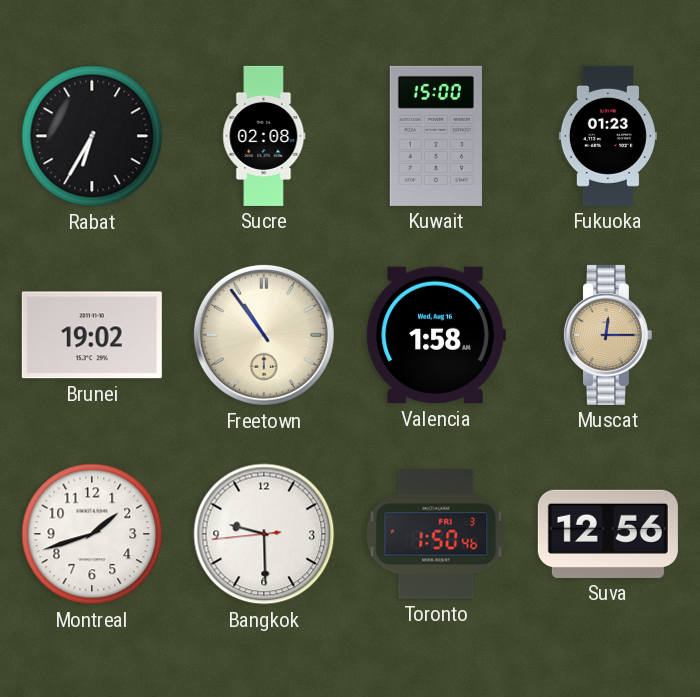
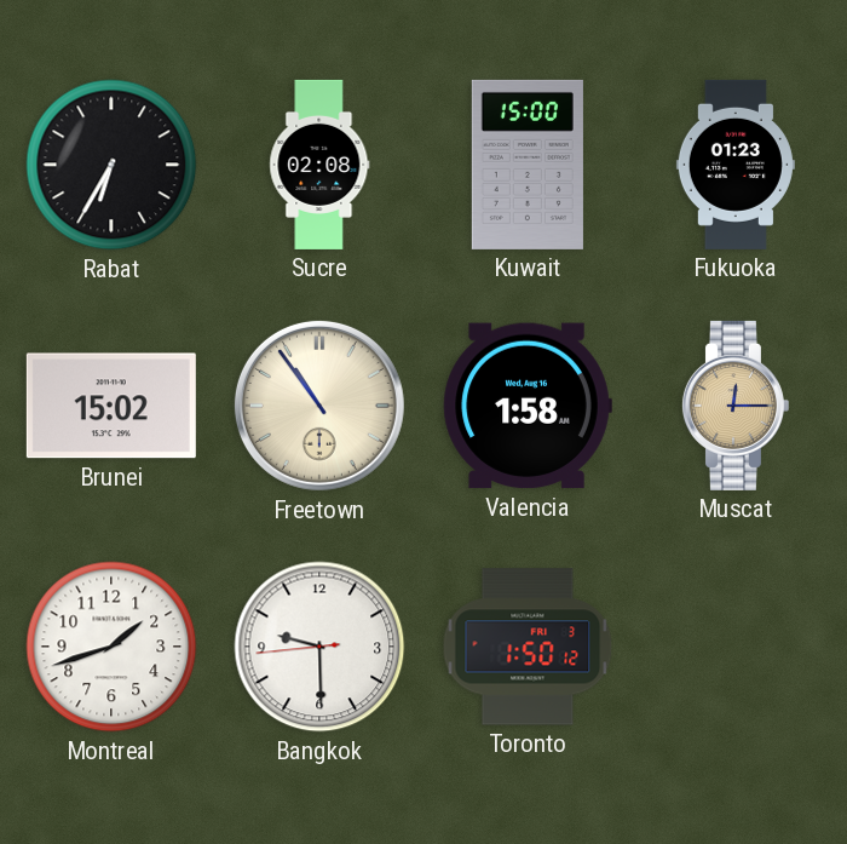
Brunei: 19:02 -> 15:02
Toronto: 1:50:46 -> 1:50:12
Suva: 12:56 -> none
